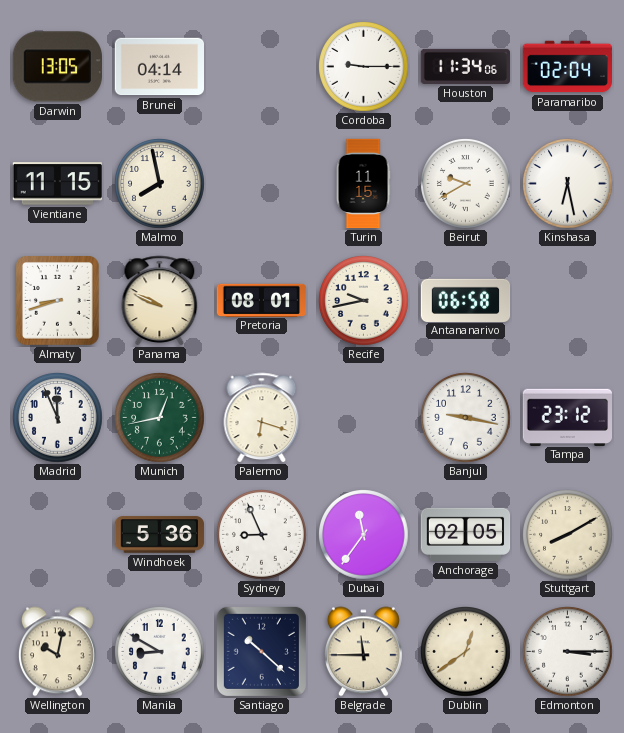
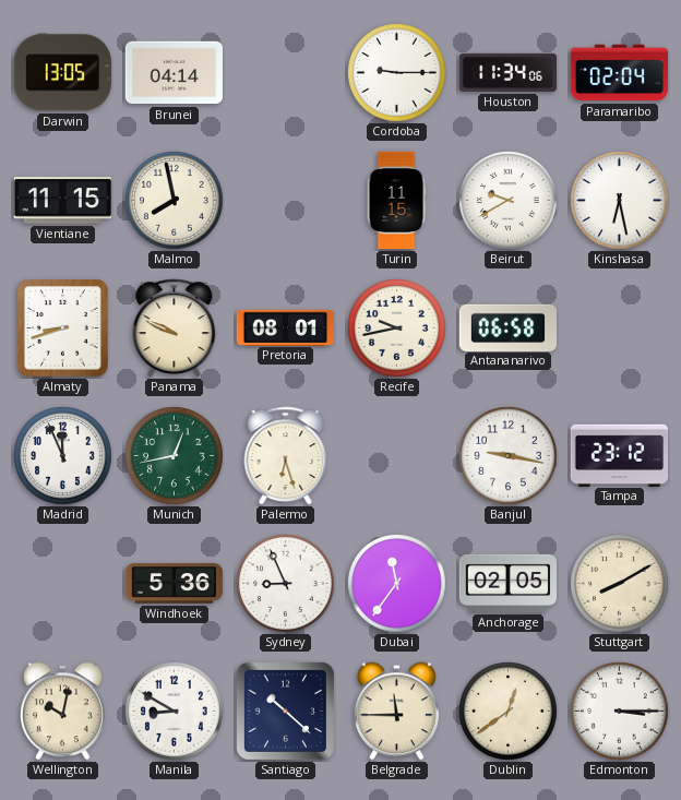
Palermo: 6:18 -> 6:27
